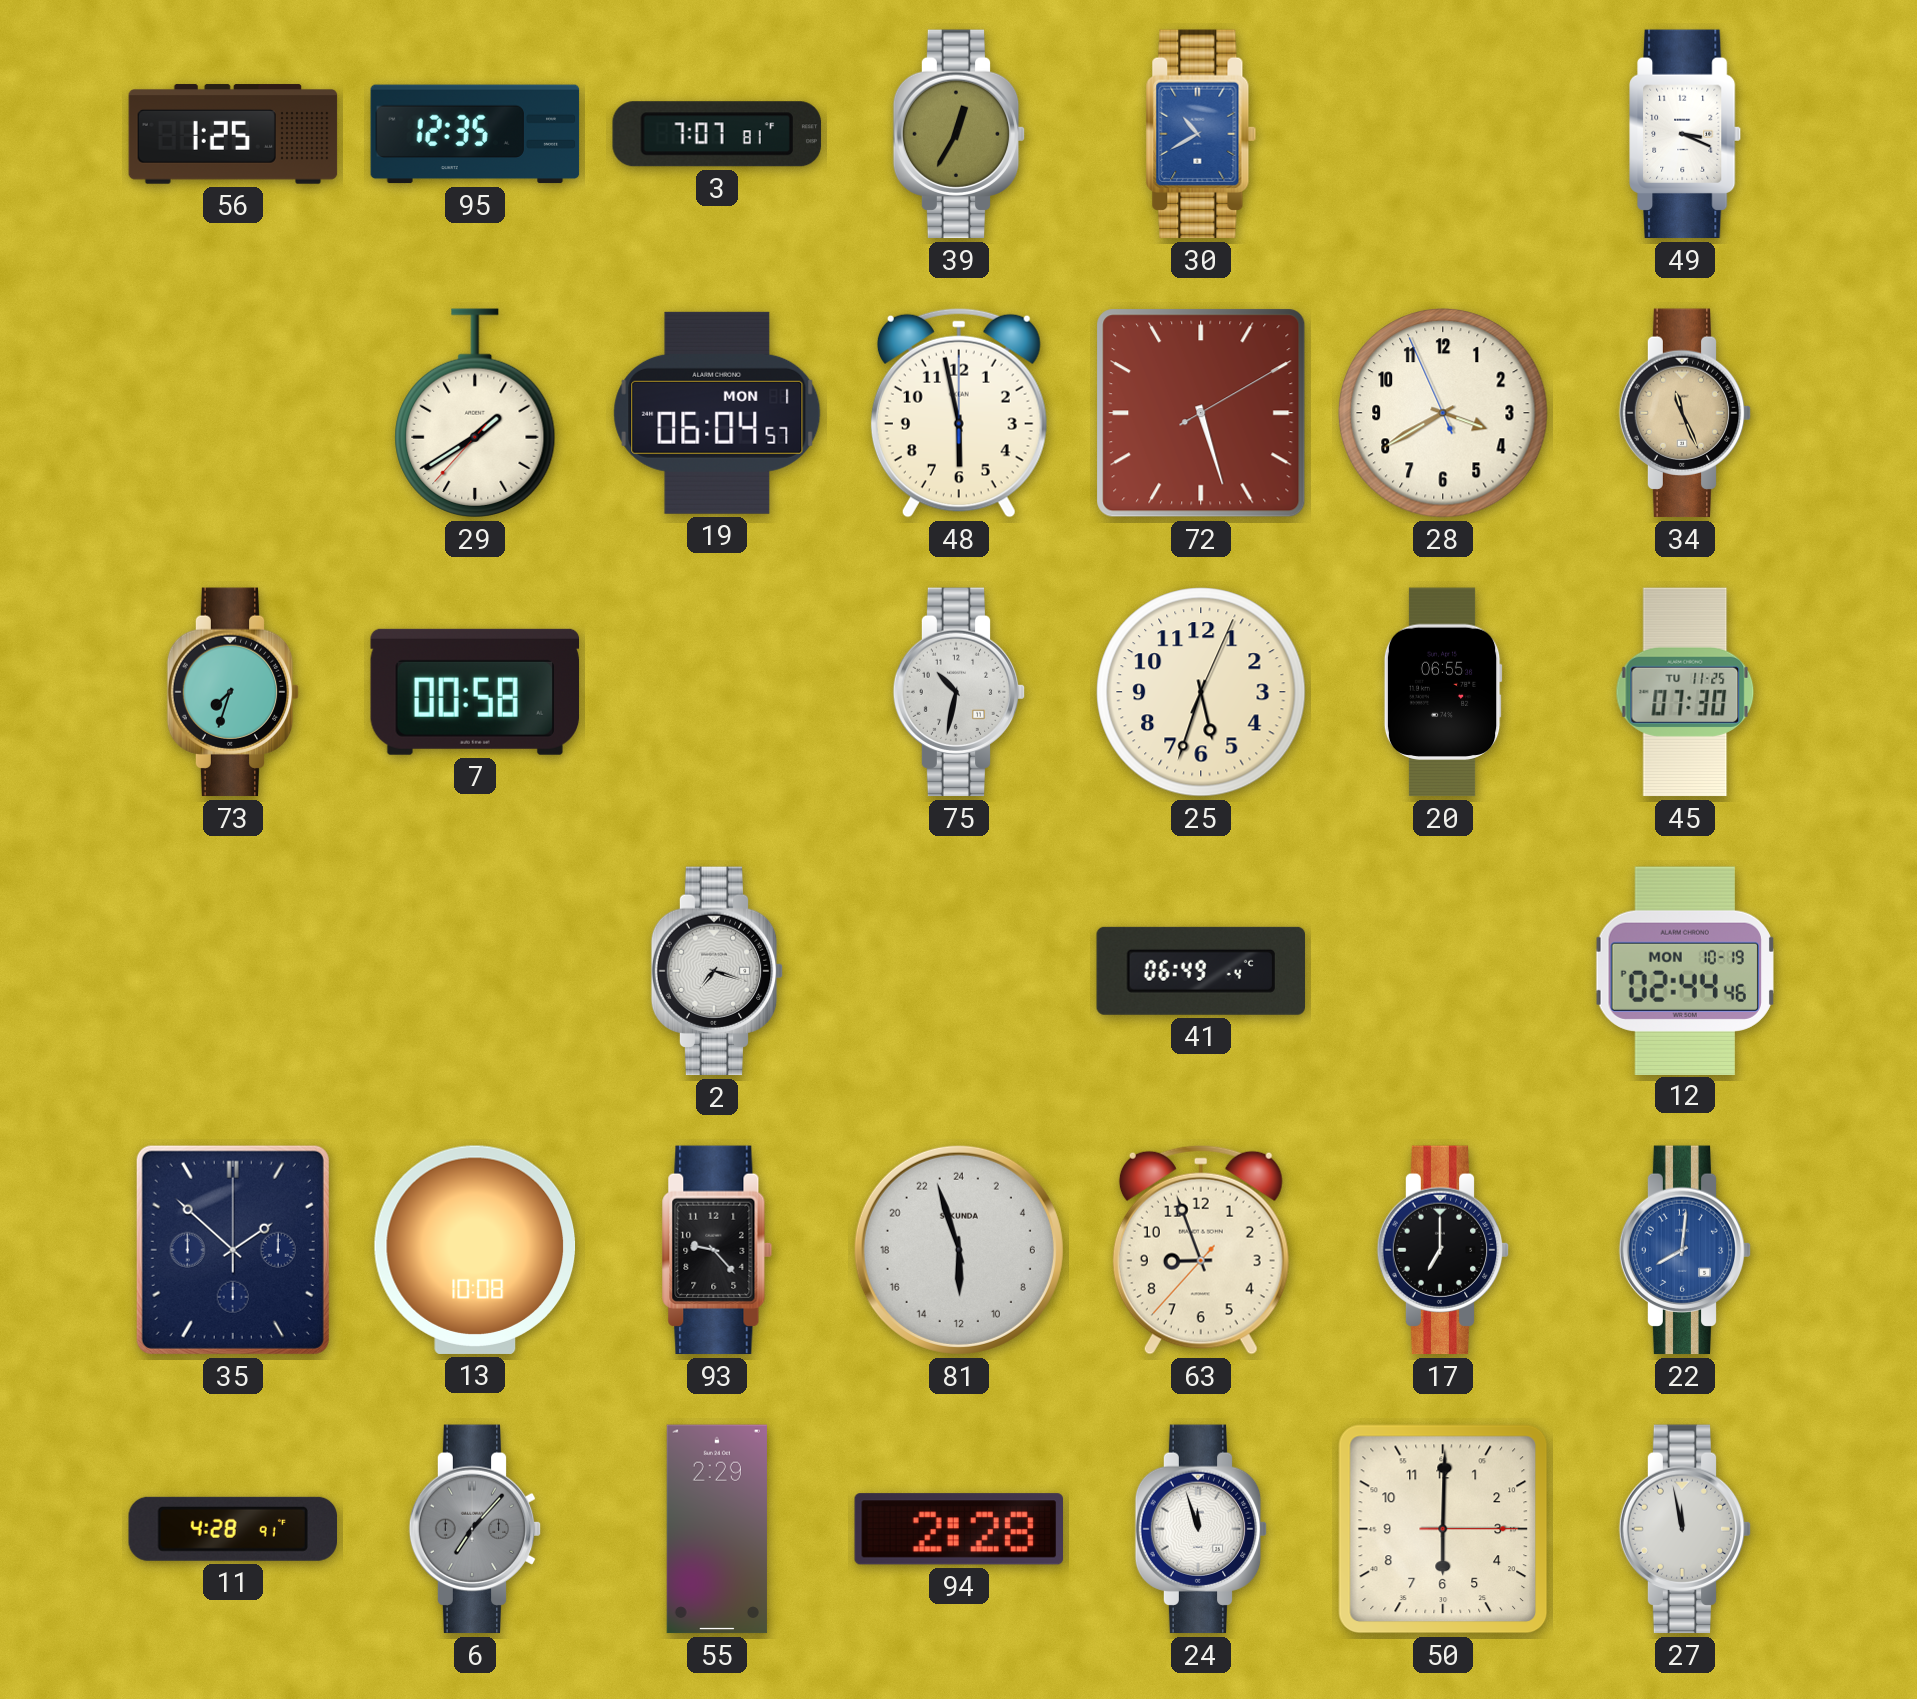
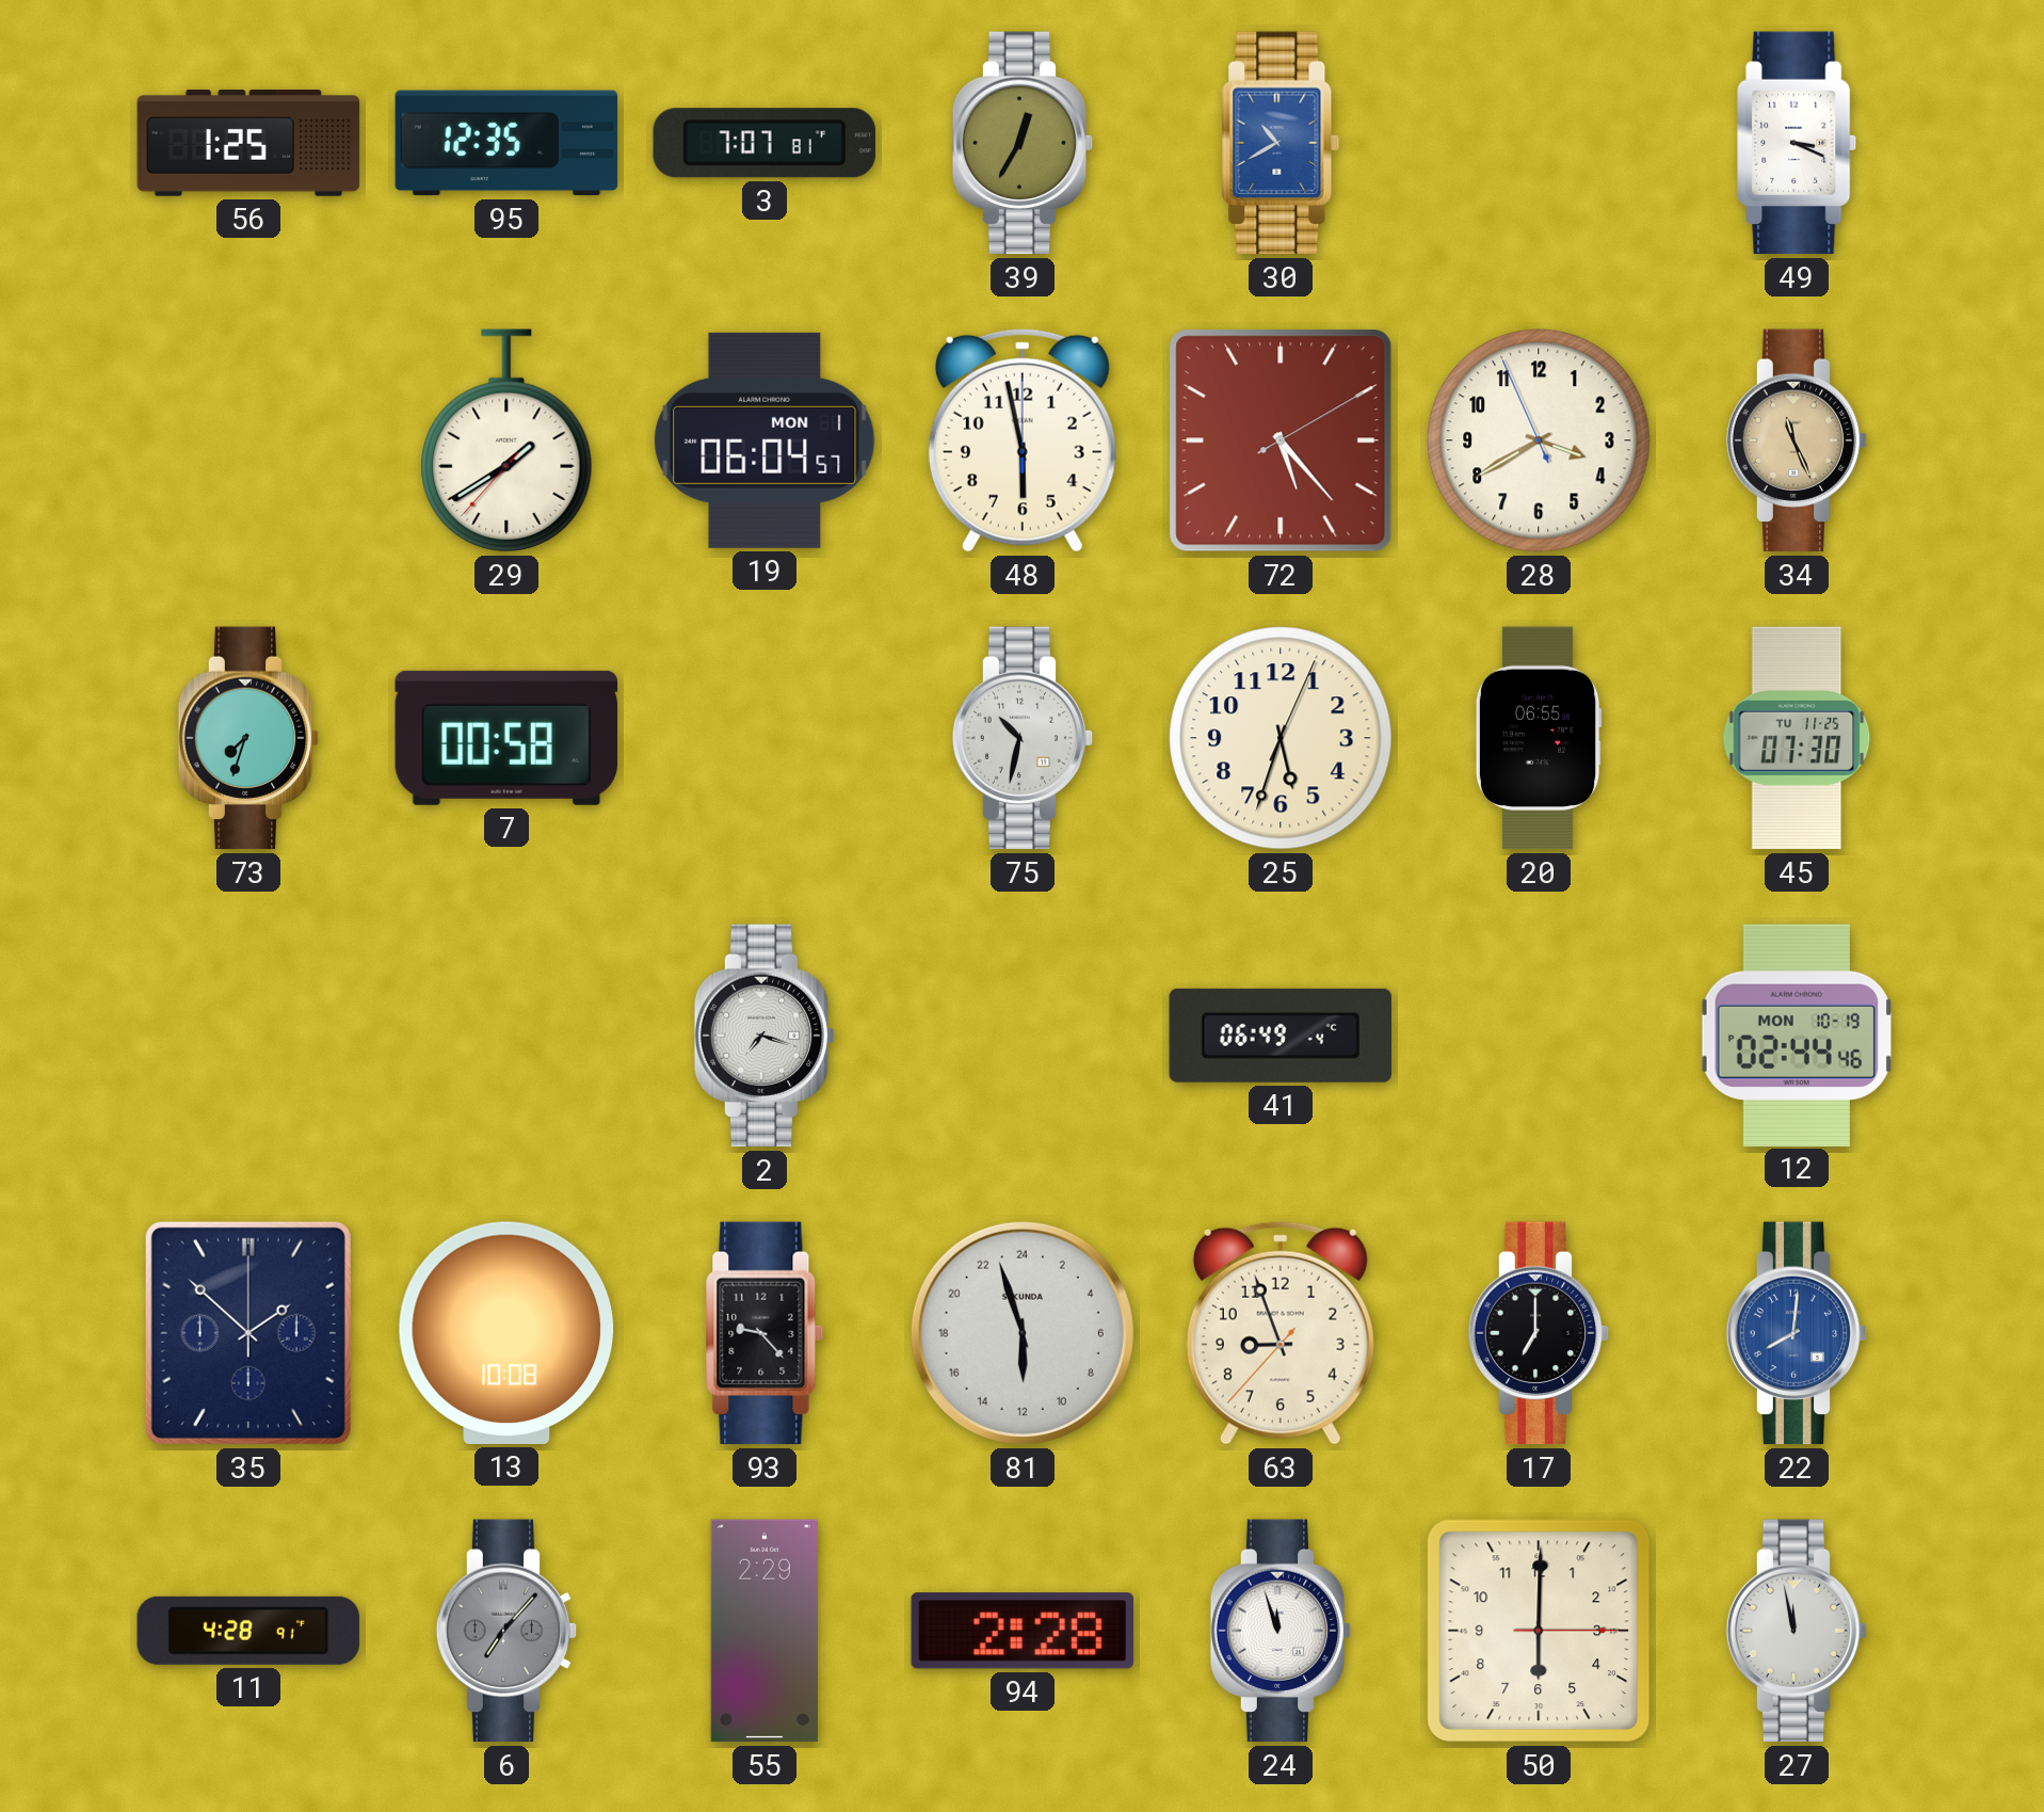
72: 5:27 -> 5:23
